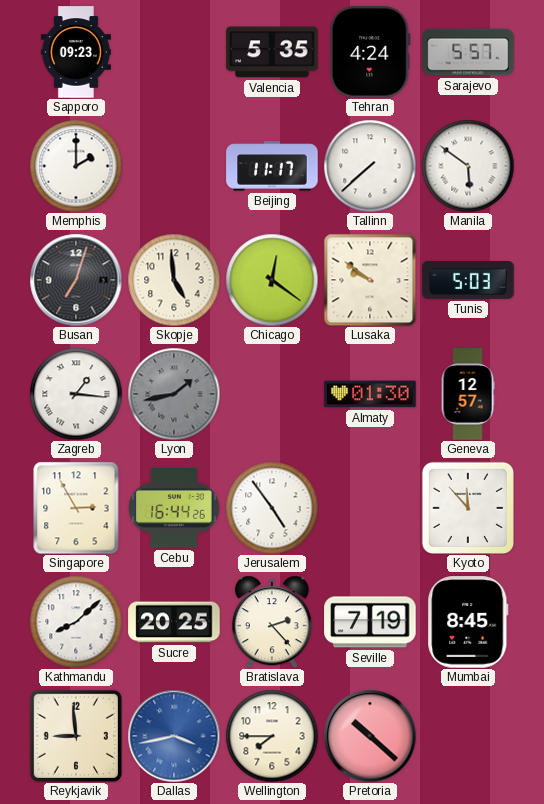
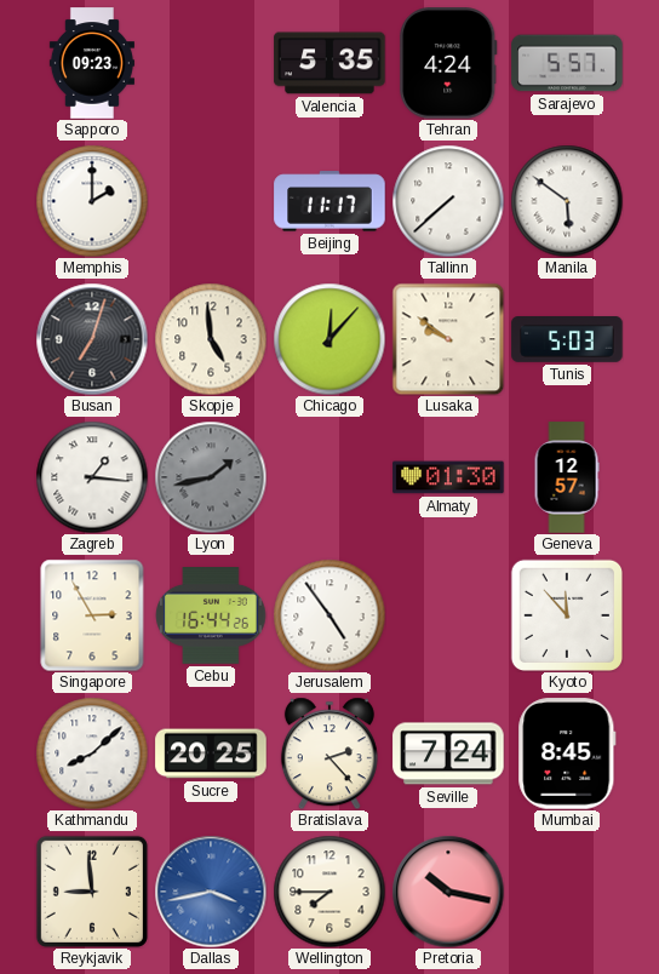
Chicago: 12:21 -> 12:07
Seville: 7:19 -> 7:24
Pretoria: 10:22 -> 10:17
